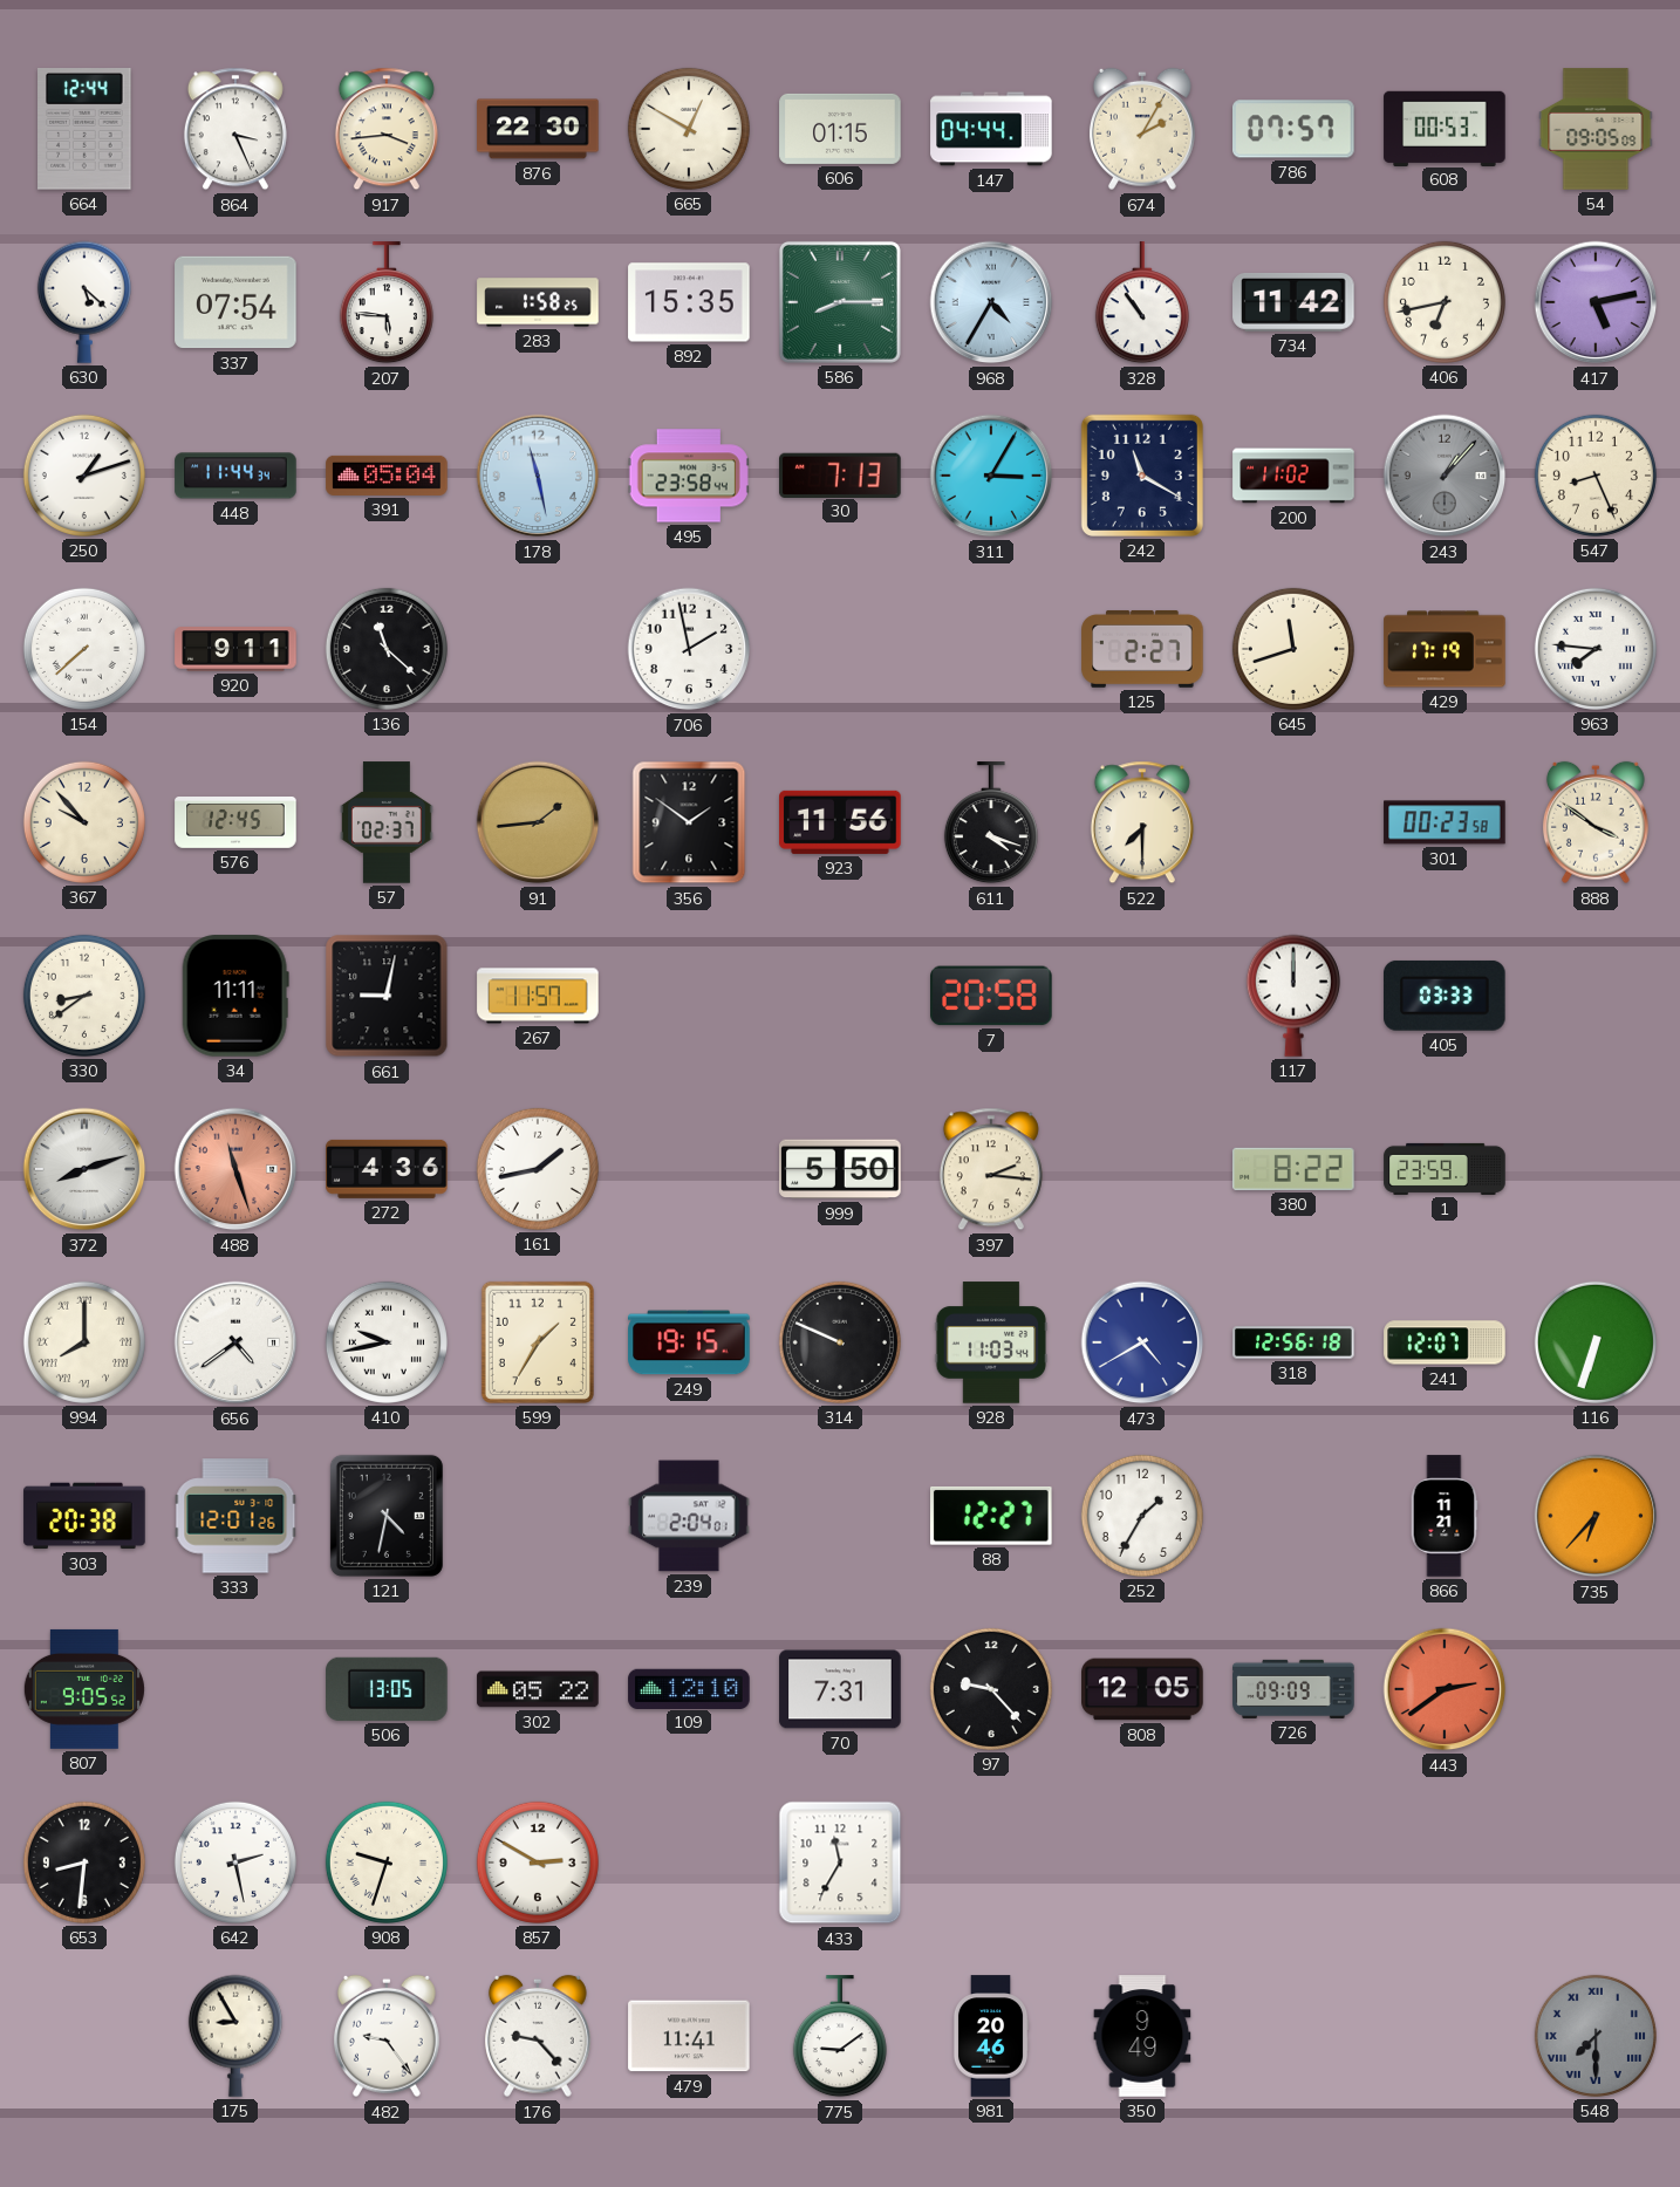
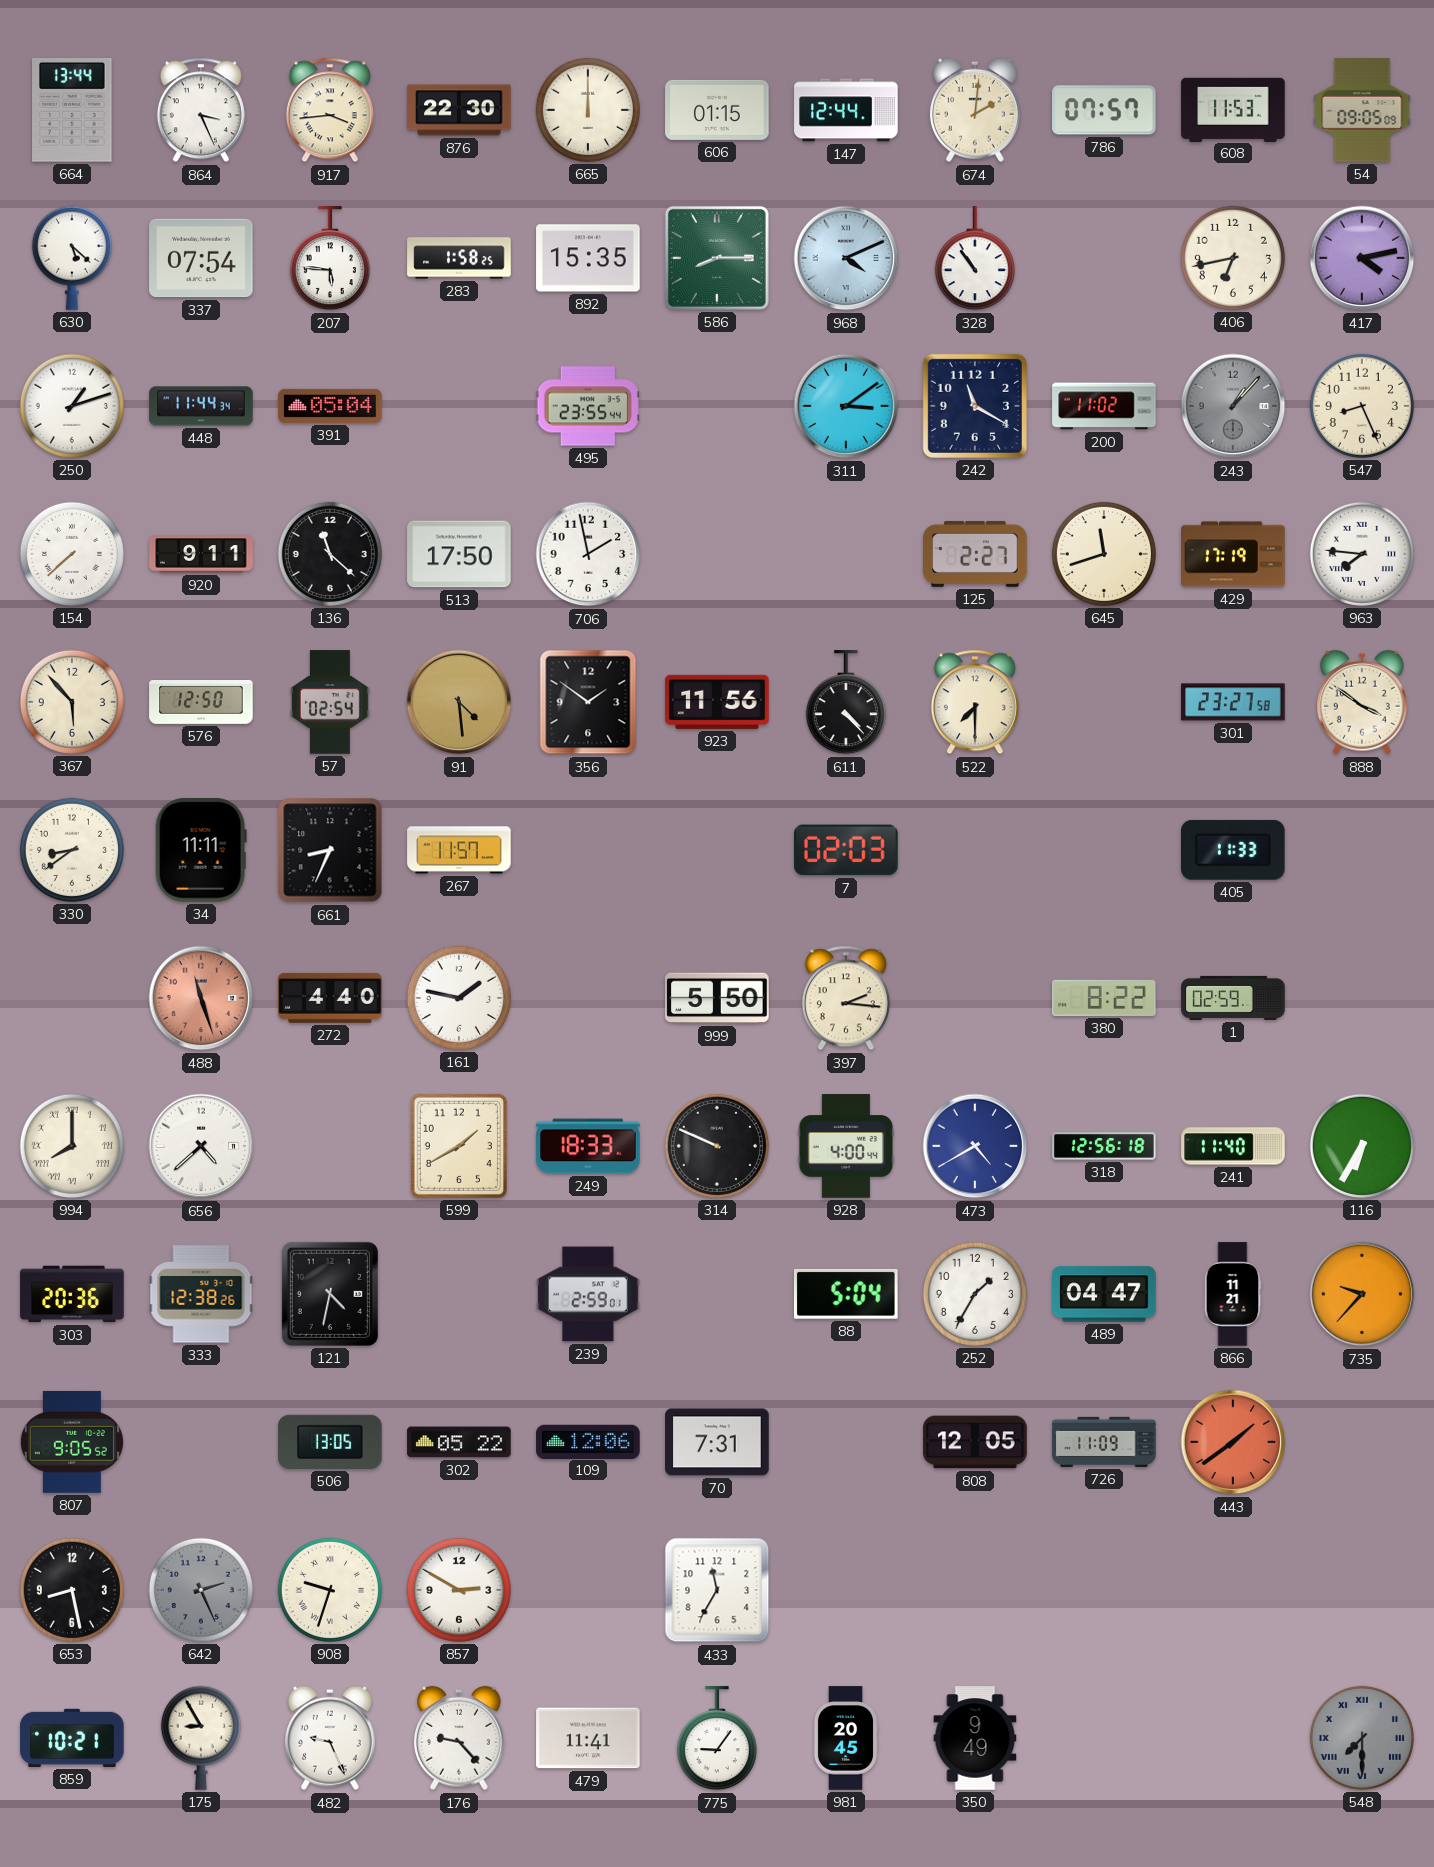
664: 12:44 -> 13:44
665: 12:50 -> 12:00
147: 04:44 -> 12:44
674: 2:05 -> 2:01
608: 00:53 -> 11:53
968: 4:35 -> 4:11
734: 11:42 -> none
417: 5:13 -> 4:13
178: 11:28 -> none
495: 23:58 -> 23:55
30: 7:13 -> none
311: 3:05 -> 3:09
513: none -> 17:50
367: 9:53 -> 5:53
576: 12:45 -> 12:50
57: 02:37 -> 02:54
91: 1:44 -> 4:29
611: 4:18 -> 4:23
301: 00:23 -> 23:27
661: 9:02 -> 8:34
7: 20:58 -> 02:03
117: 12:00 -> none
405: 03:33 -> 11:33
372: 8:12 -> none
272: 4:36 -> 4:40
161: 1:43 -> 1:47
1: 23:59 -> 02:59
656: 4:39 -> 4:38
410: 9:43 -> none
599: 1:35 -> 1:40
249: 19:15 -> 18:33
928: 11:03 -> 4:00
241: 12:07 -> 11:40
116: 6:33 -> 6:35
303: 20:38 -> 20:36
333: 12:01 -> 12:38
239: 2:04 -> 2:59
88: 12:27 -> 5:04
489: none -> 04:47
735: 6:37 -> 9:37
109: 12:10 -> 12:06
97: 9:23 -> none
726: 09:09 -> 11:09
443: 2:39 -> 1:39
653: 8:31 -> 8:28
642: 2:28 -> 2:26
642 dial: white -> grey
859: none -> 10:21
482: 9:24 -> 9:26
775: 9:09 -> 9:06
981: 20:46 -> 20:45
